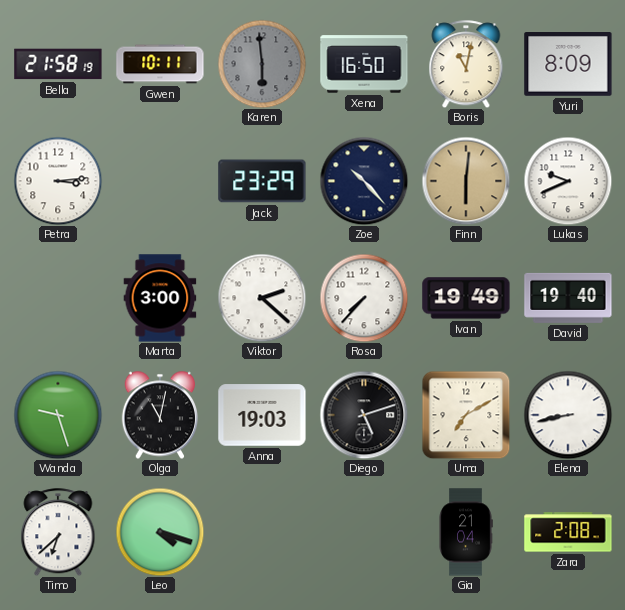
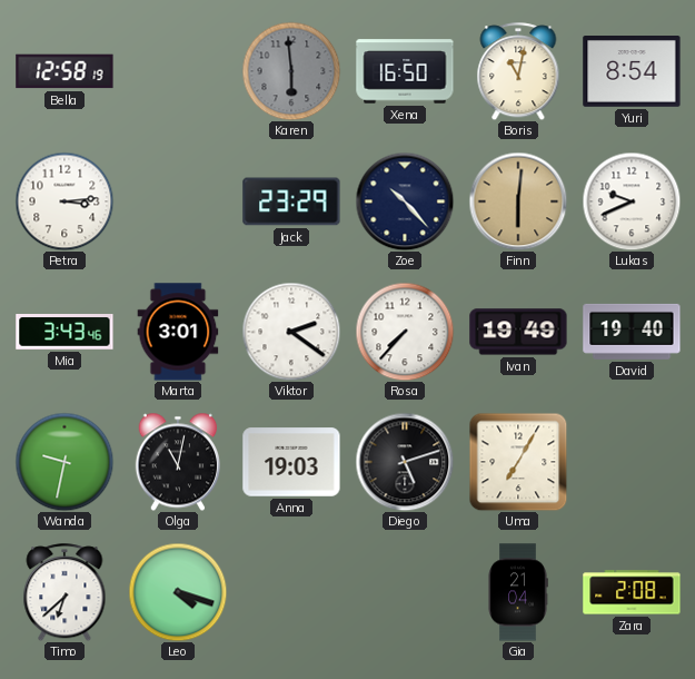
Bella: 21:58 -> 12:58
Gwen: 10:11 -> none
Yuri: 8:09 -> 8:54
Mia: none -> 3:43
Marta: 3:00 -> 3:01
Viktor: 2:22 -> 2:21
Wanda: 9:27 -> 9:32
Uma: 7:10 -> 7:05
Elena: 8:43 -> none
